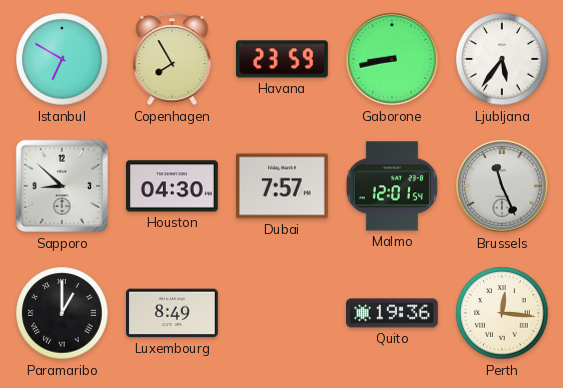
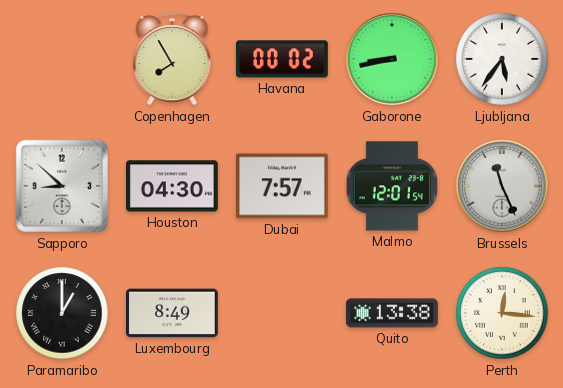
Istanbul: 6:50 -> none
Havana: 23:59 -> 00:02
Quito: 19:36 -> 13:38
